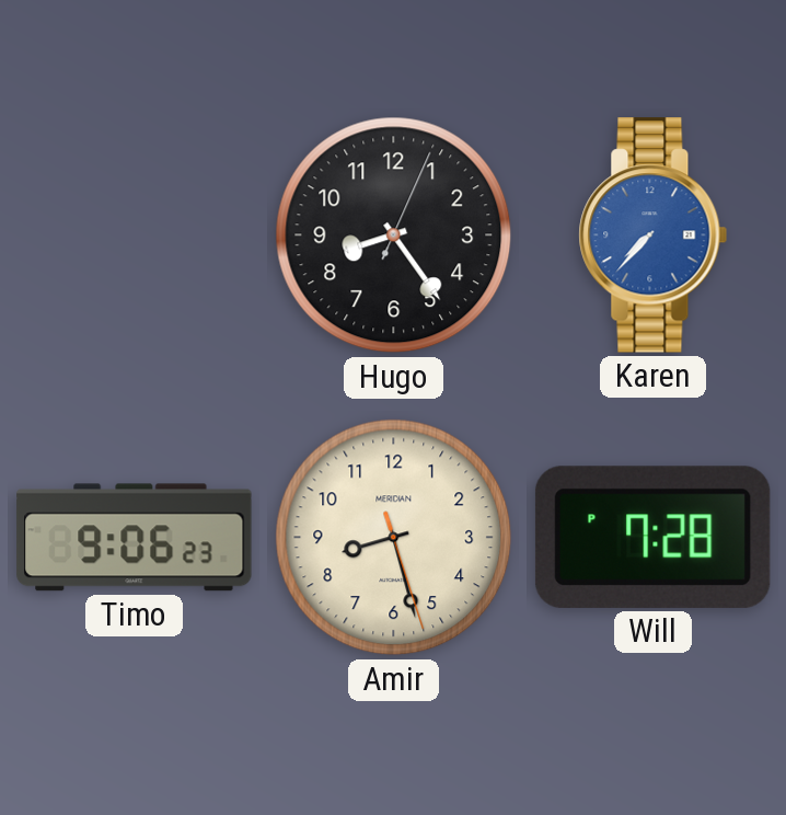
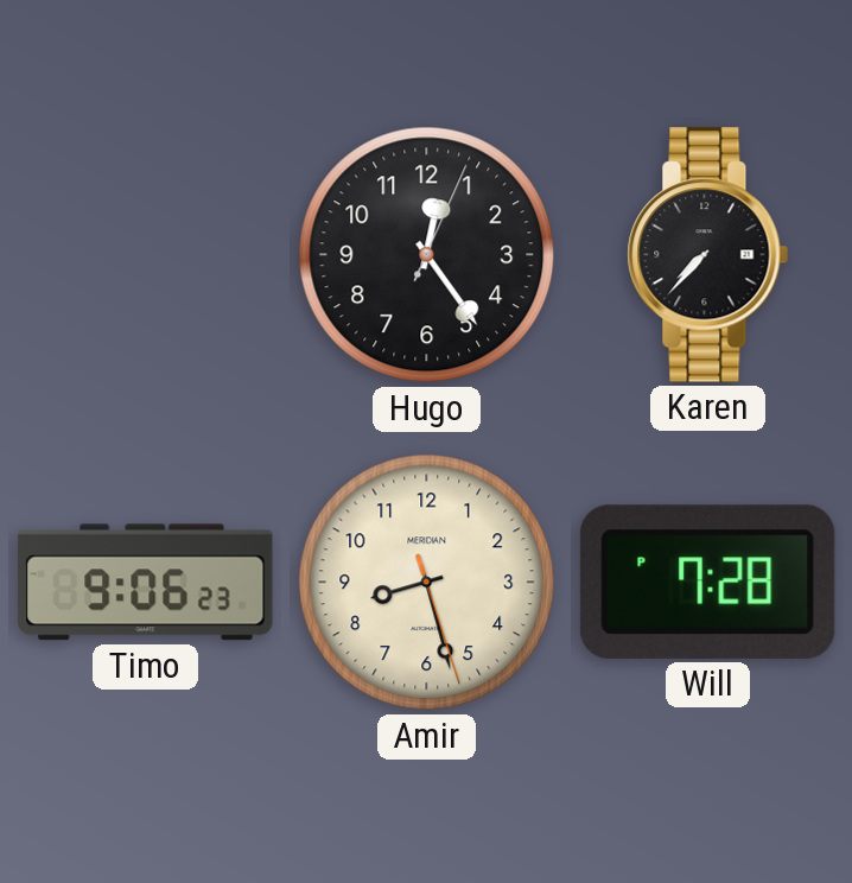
Hugo: 8:24 -> 12:24
Karen dial: blue -> black
